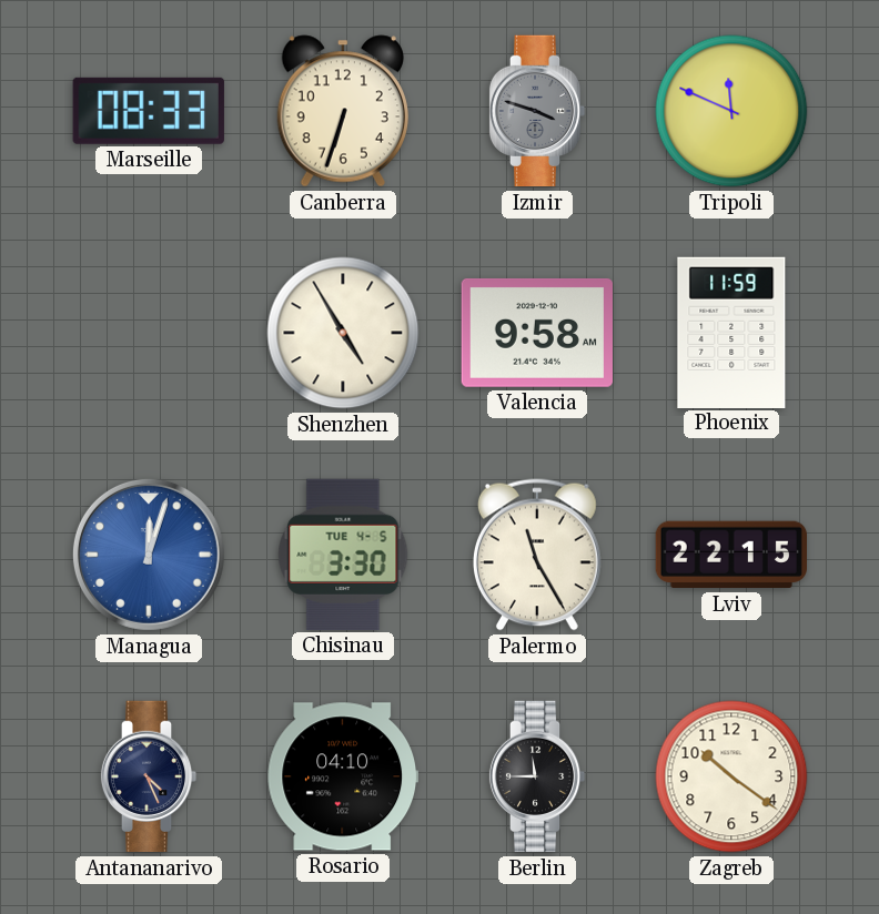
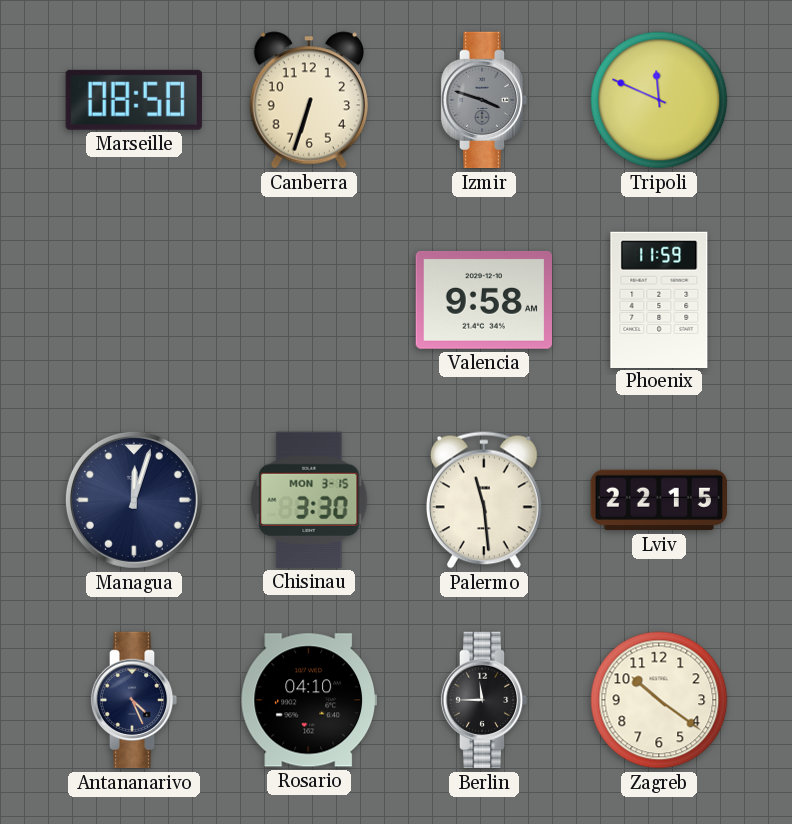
Marseille: 08:33 -> 08:50
Shenzhen: 4:55 -> none
Managua dial: blue -> navy
Chisinau date: TUE 4-5 -> MON 3-15
Palermo: 11:25 -> 11:29
